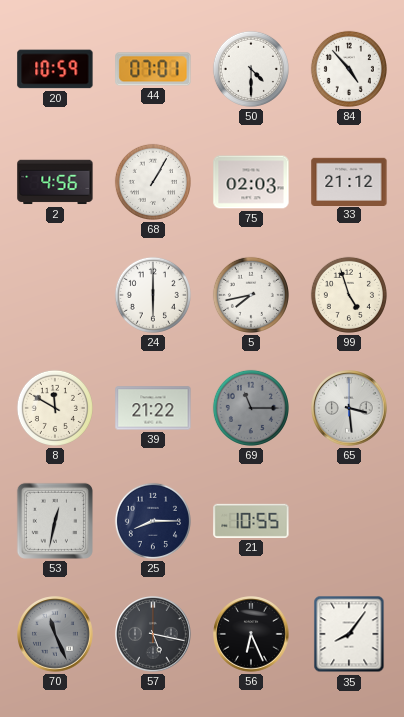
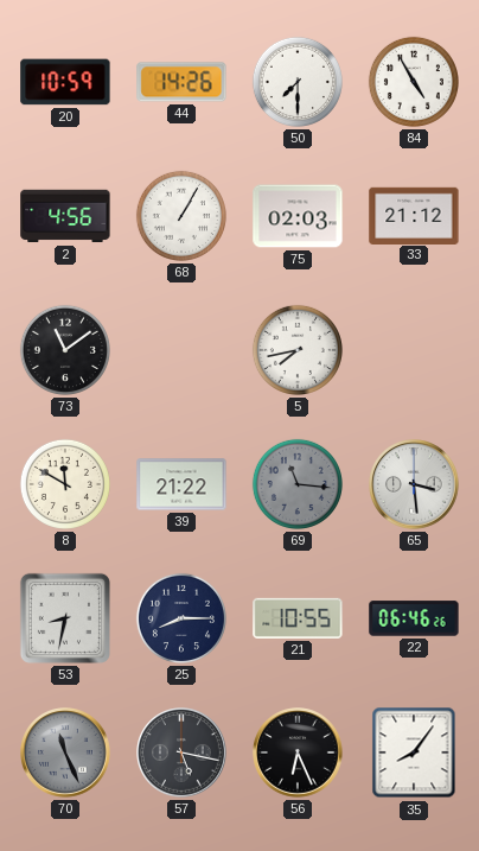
44: 07:01 -> 14:26
50: 4:30 -> 7:30
84: 4:53 -> 4:55
73: none -> 11:09
24: 6:00 -> none
99: 4:57 -> none
69: 11:15 -> 11:16
53: 12:32 -> 8:32
22: none -> 06:46
